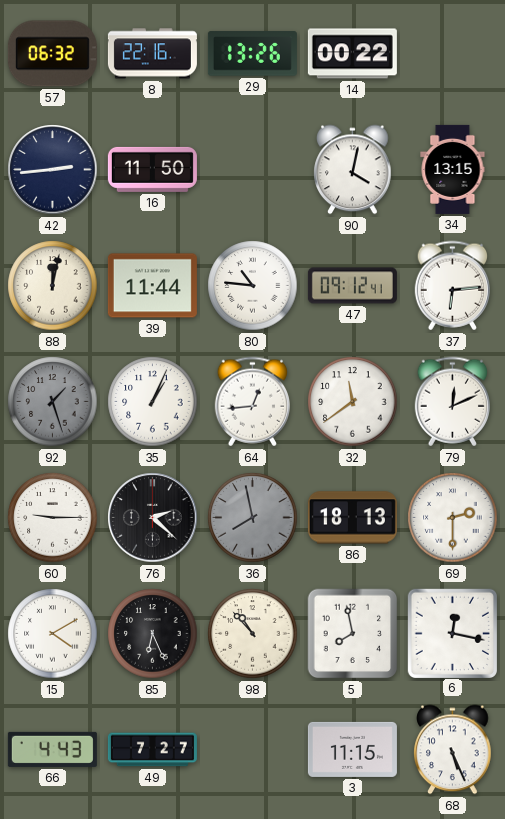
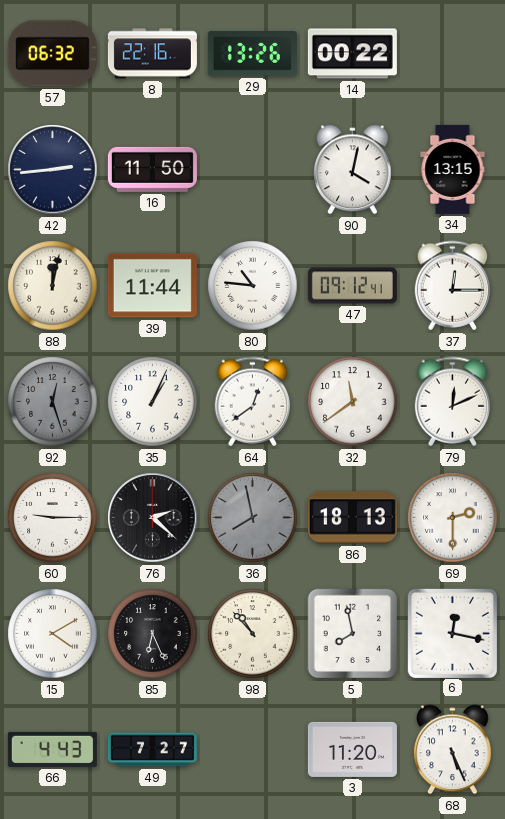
37: 6:14 -> 12:15
92: 1:27 -> 12:27
64: 12:44 -> 12:39
3: 11:15 -> 11:20
